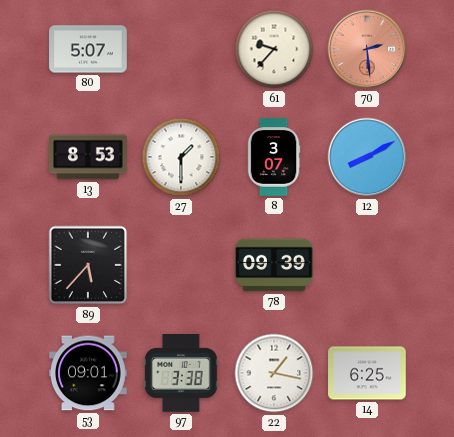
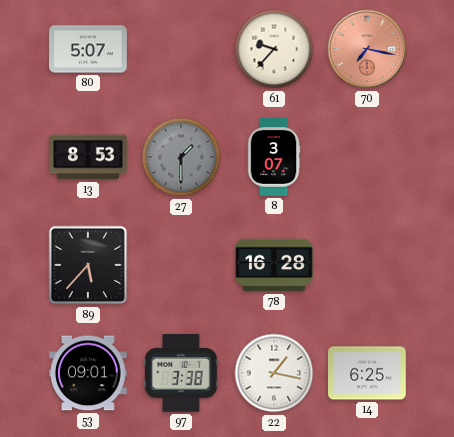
70: 2:29 -> 7:17
27 dial: white -> grey
12: 8:10 -> none
78: 09:39 -> 16:28
